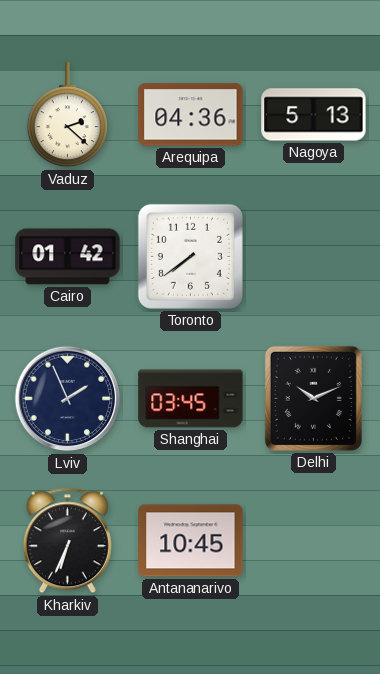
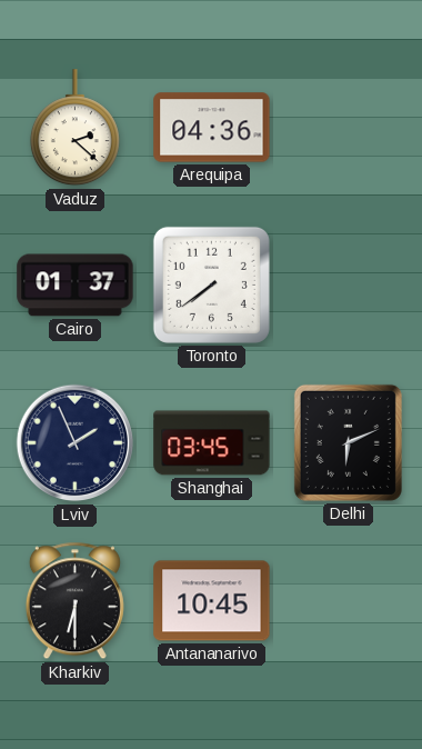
Nagoya: 5:13 -> none
Cairo: 01:42 -> 01:37
Delhi: 10:11 -> 6:11
Kharkiv: 6:34 -> 6:30
